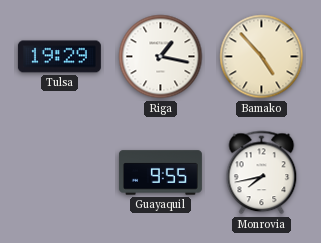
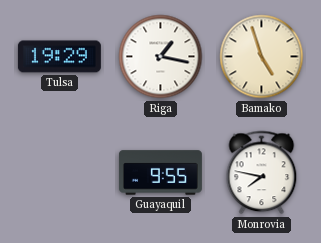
Bamako: 4:53 -> 4:57
Monrovia: 7:43 -> 7:47
